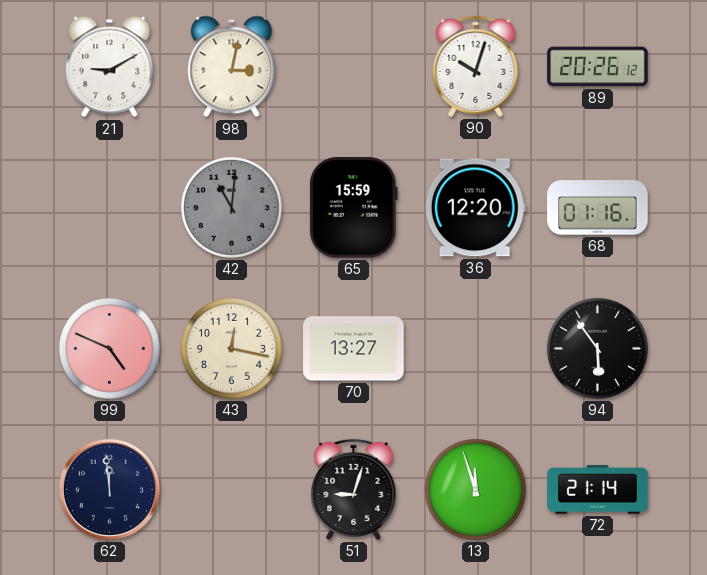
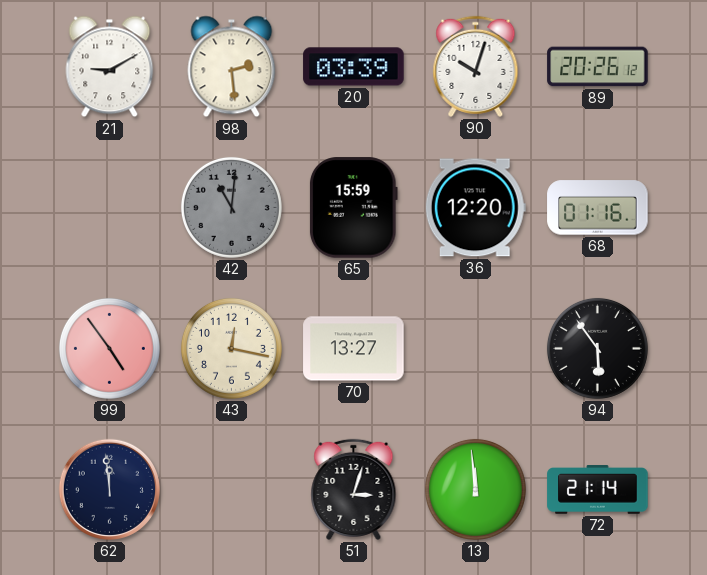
98: 3:02 -> 2:29
20: none -> 03:39
99: 4:49 -> 4:54
51: 9:03 -> 3:03
13: 11:57 -> 11:59
